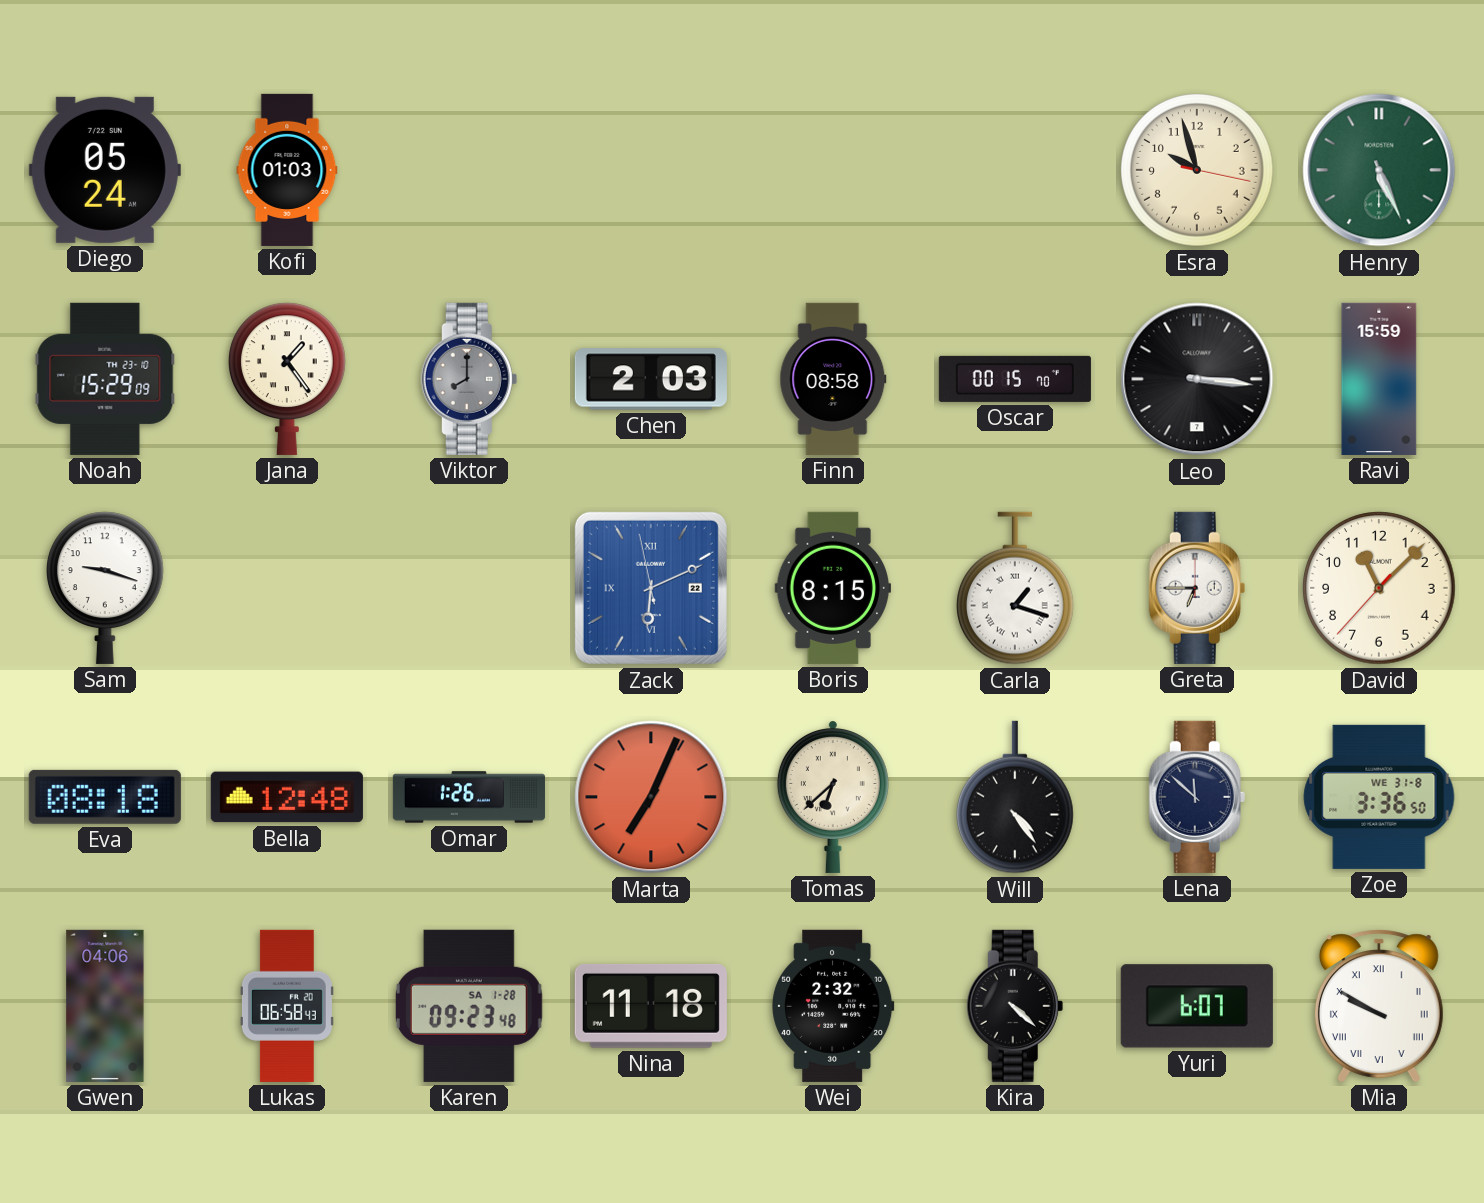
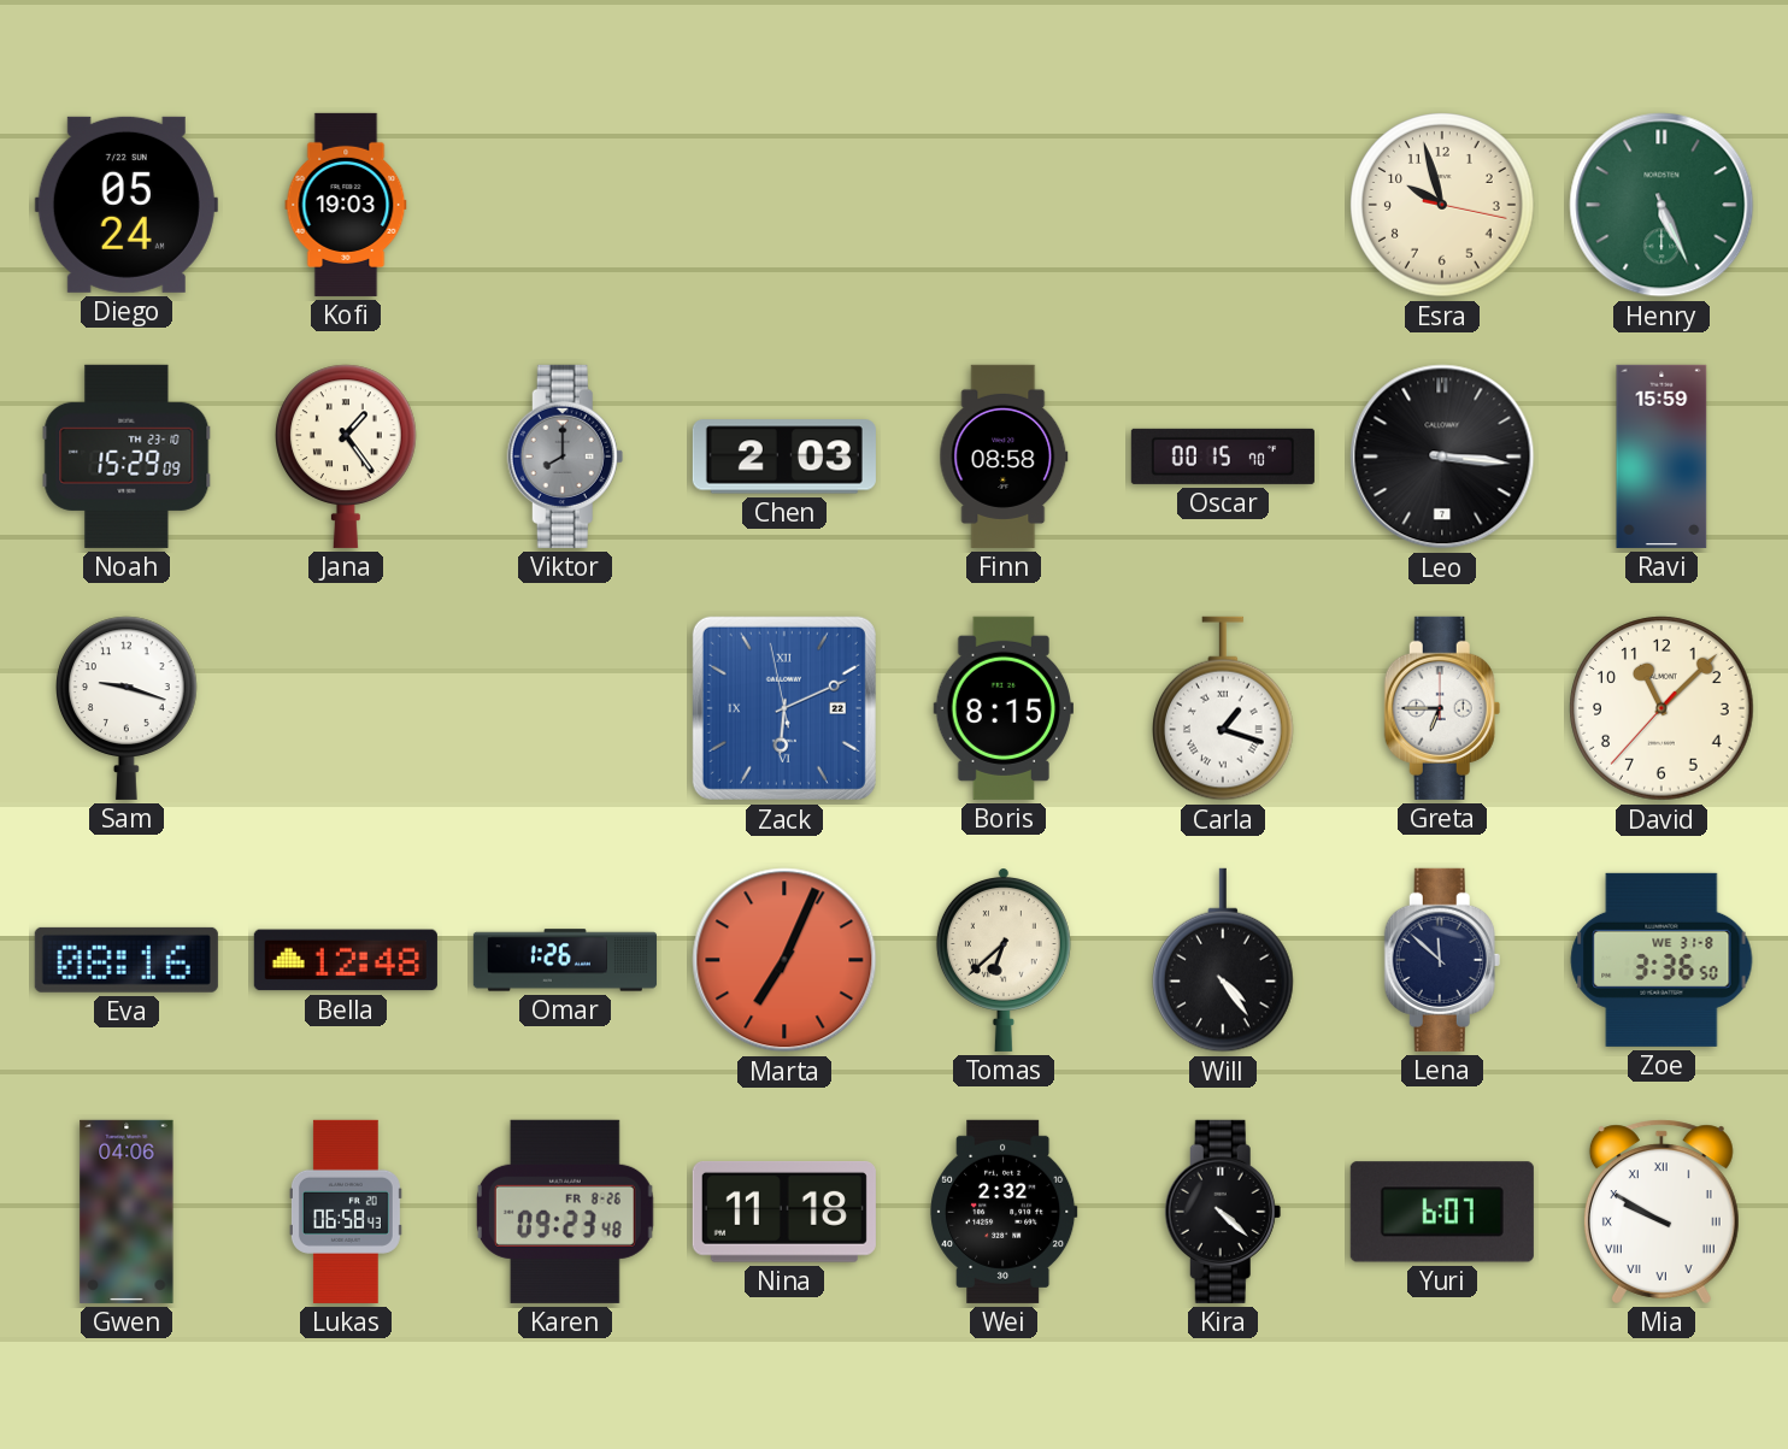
Kofi: 01:03 -> 19:03
Eva: 08:18 -> 08:16
Karen date: SA 1-28 -> FR 8-26
